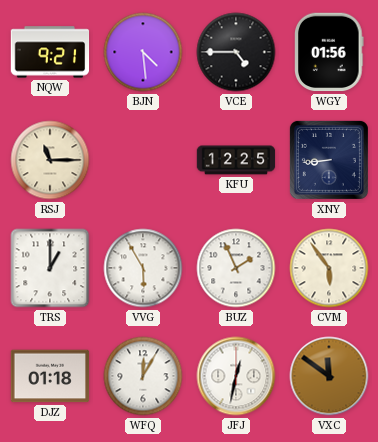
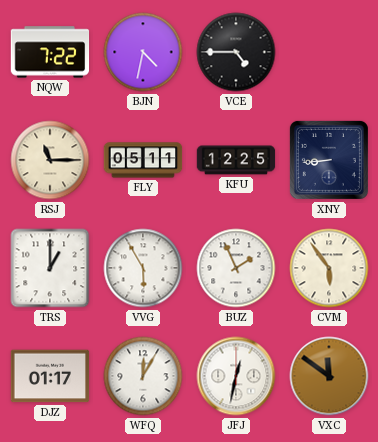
NQW: 9:21 -> 7:22
BJN: 4:29 -> 4:32
WGY: 01:56 -> none
FLY: none -> 05:11
DJZ: 01:18 -> 01:17
